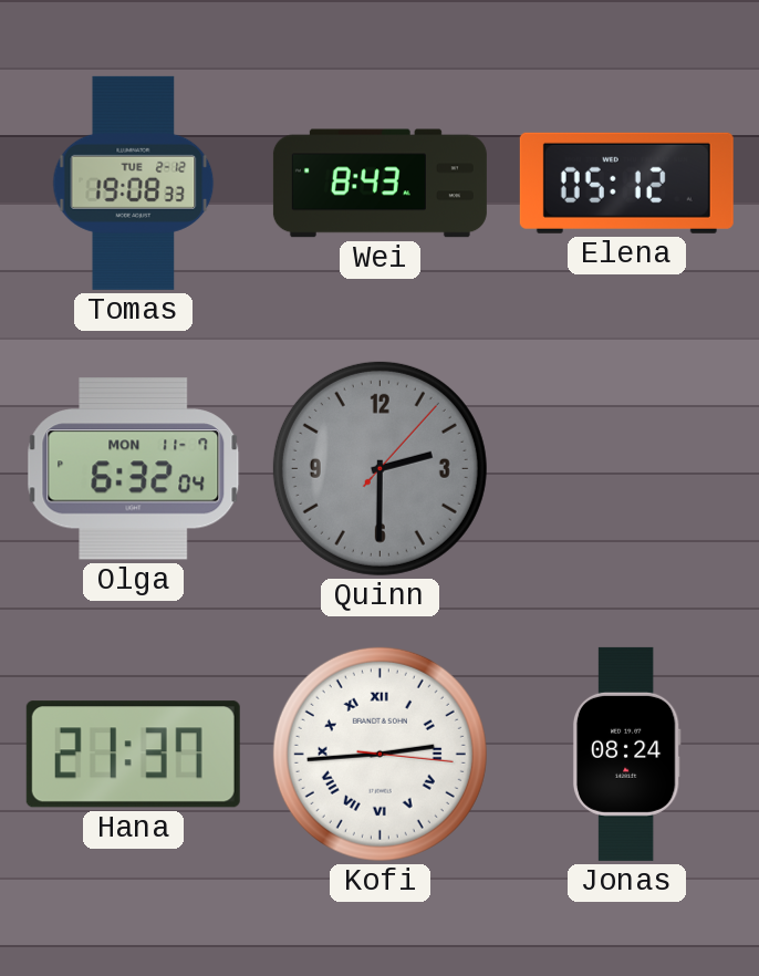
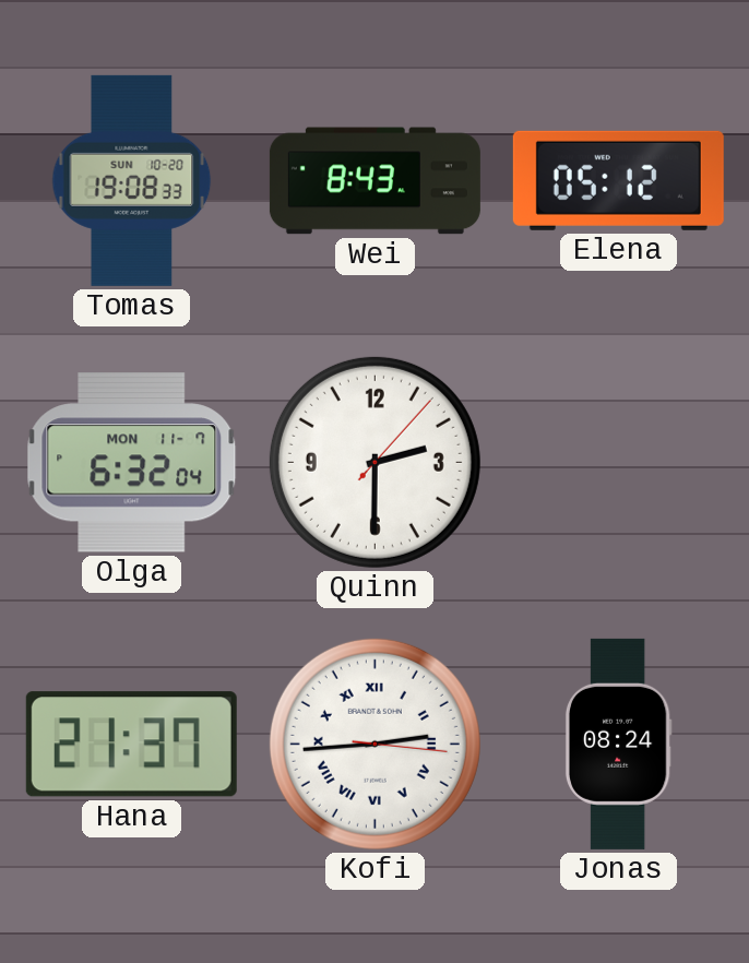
Tomas date: TUE 2-12 -> SUN 10-20
Quinn dial: grey -> white
